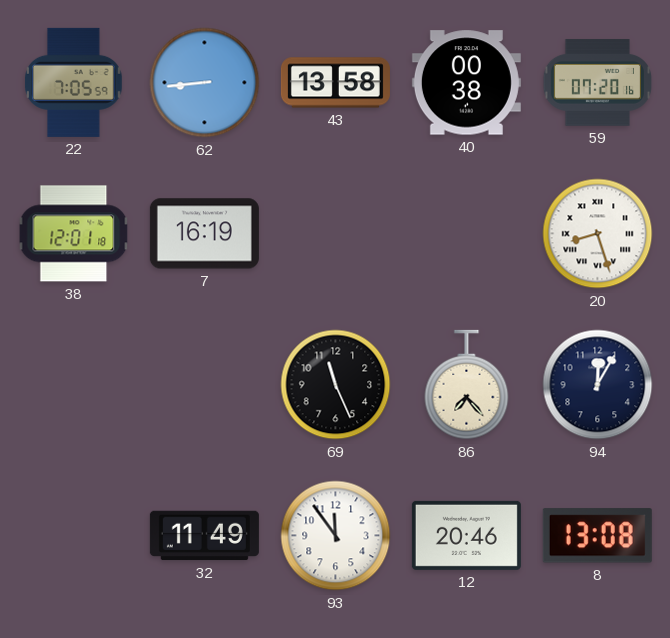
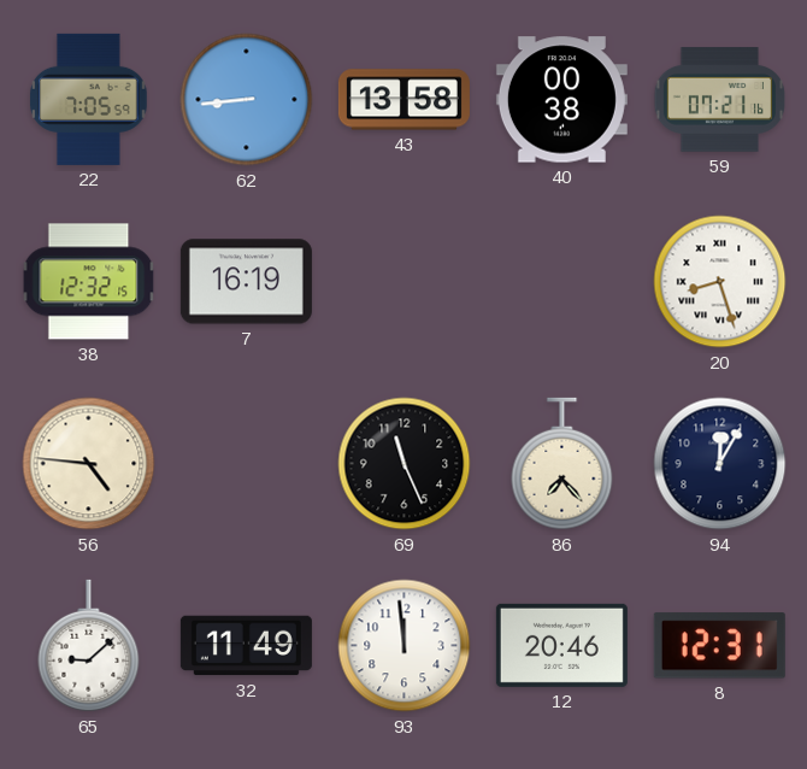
59: 07:20 -> 07:21
38: 12:01 -> 12:32
56: none -> 4:46
65: none -> 9:08
93: 11:54 -> 11:59
8: 13:08 -> 12:31
